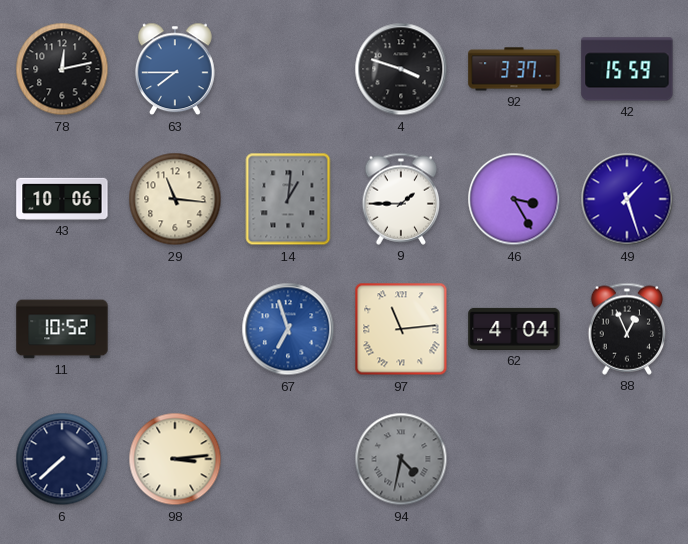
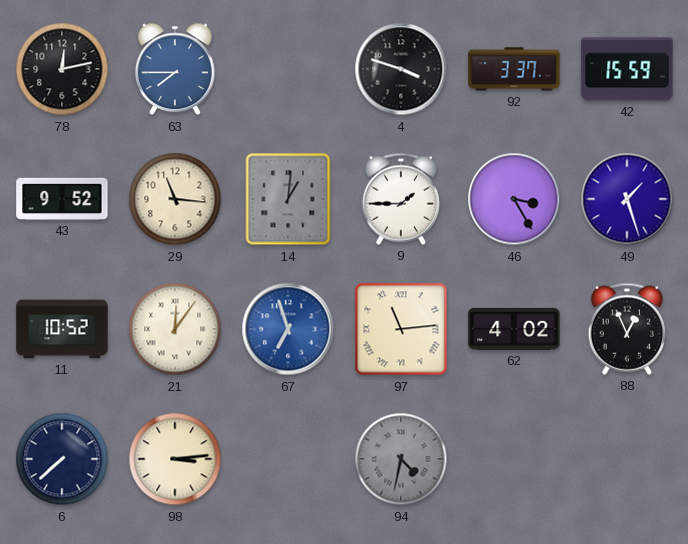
43: 10:06 -> 9:52
21: none -> 12:06
62: 4:04 -> 4:02
